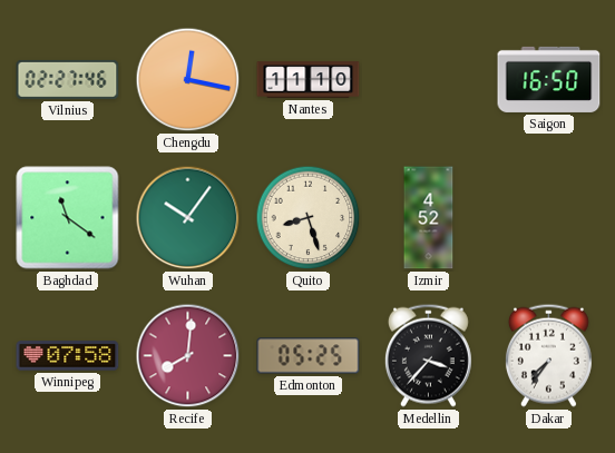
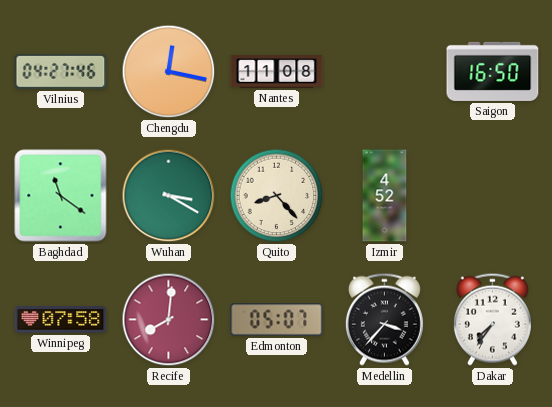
Vilnius: 02:27 -> 04:27
Nantes: 11:10 -> 11:08
Wuhan: 10:06 -> 3:20
Quito: 8:27 -> 8:23
Edmonton: 05:25 -> 05:07
